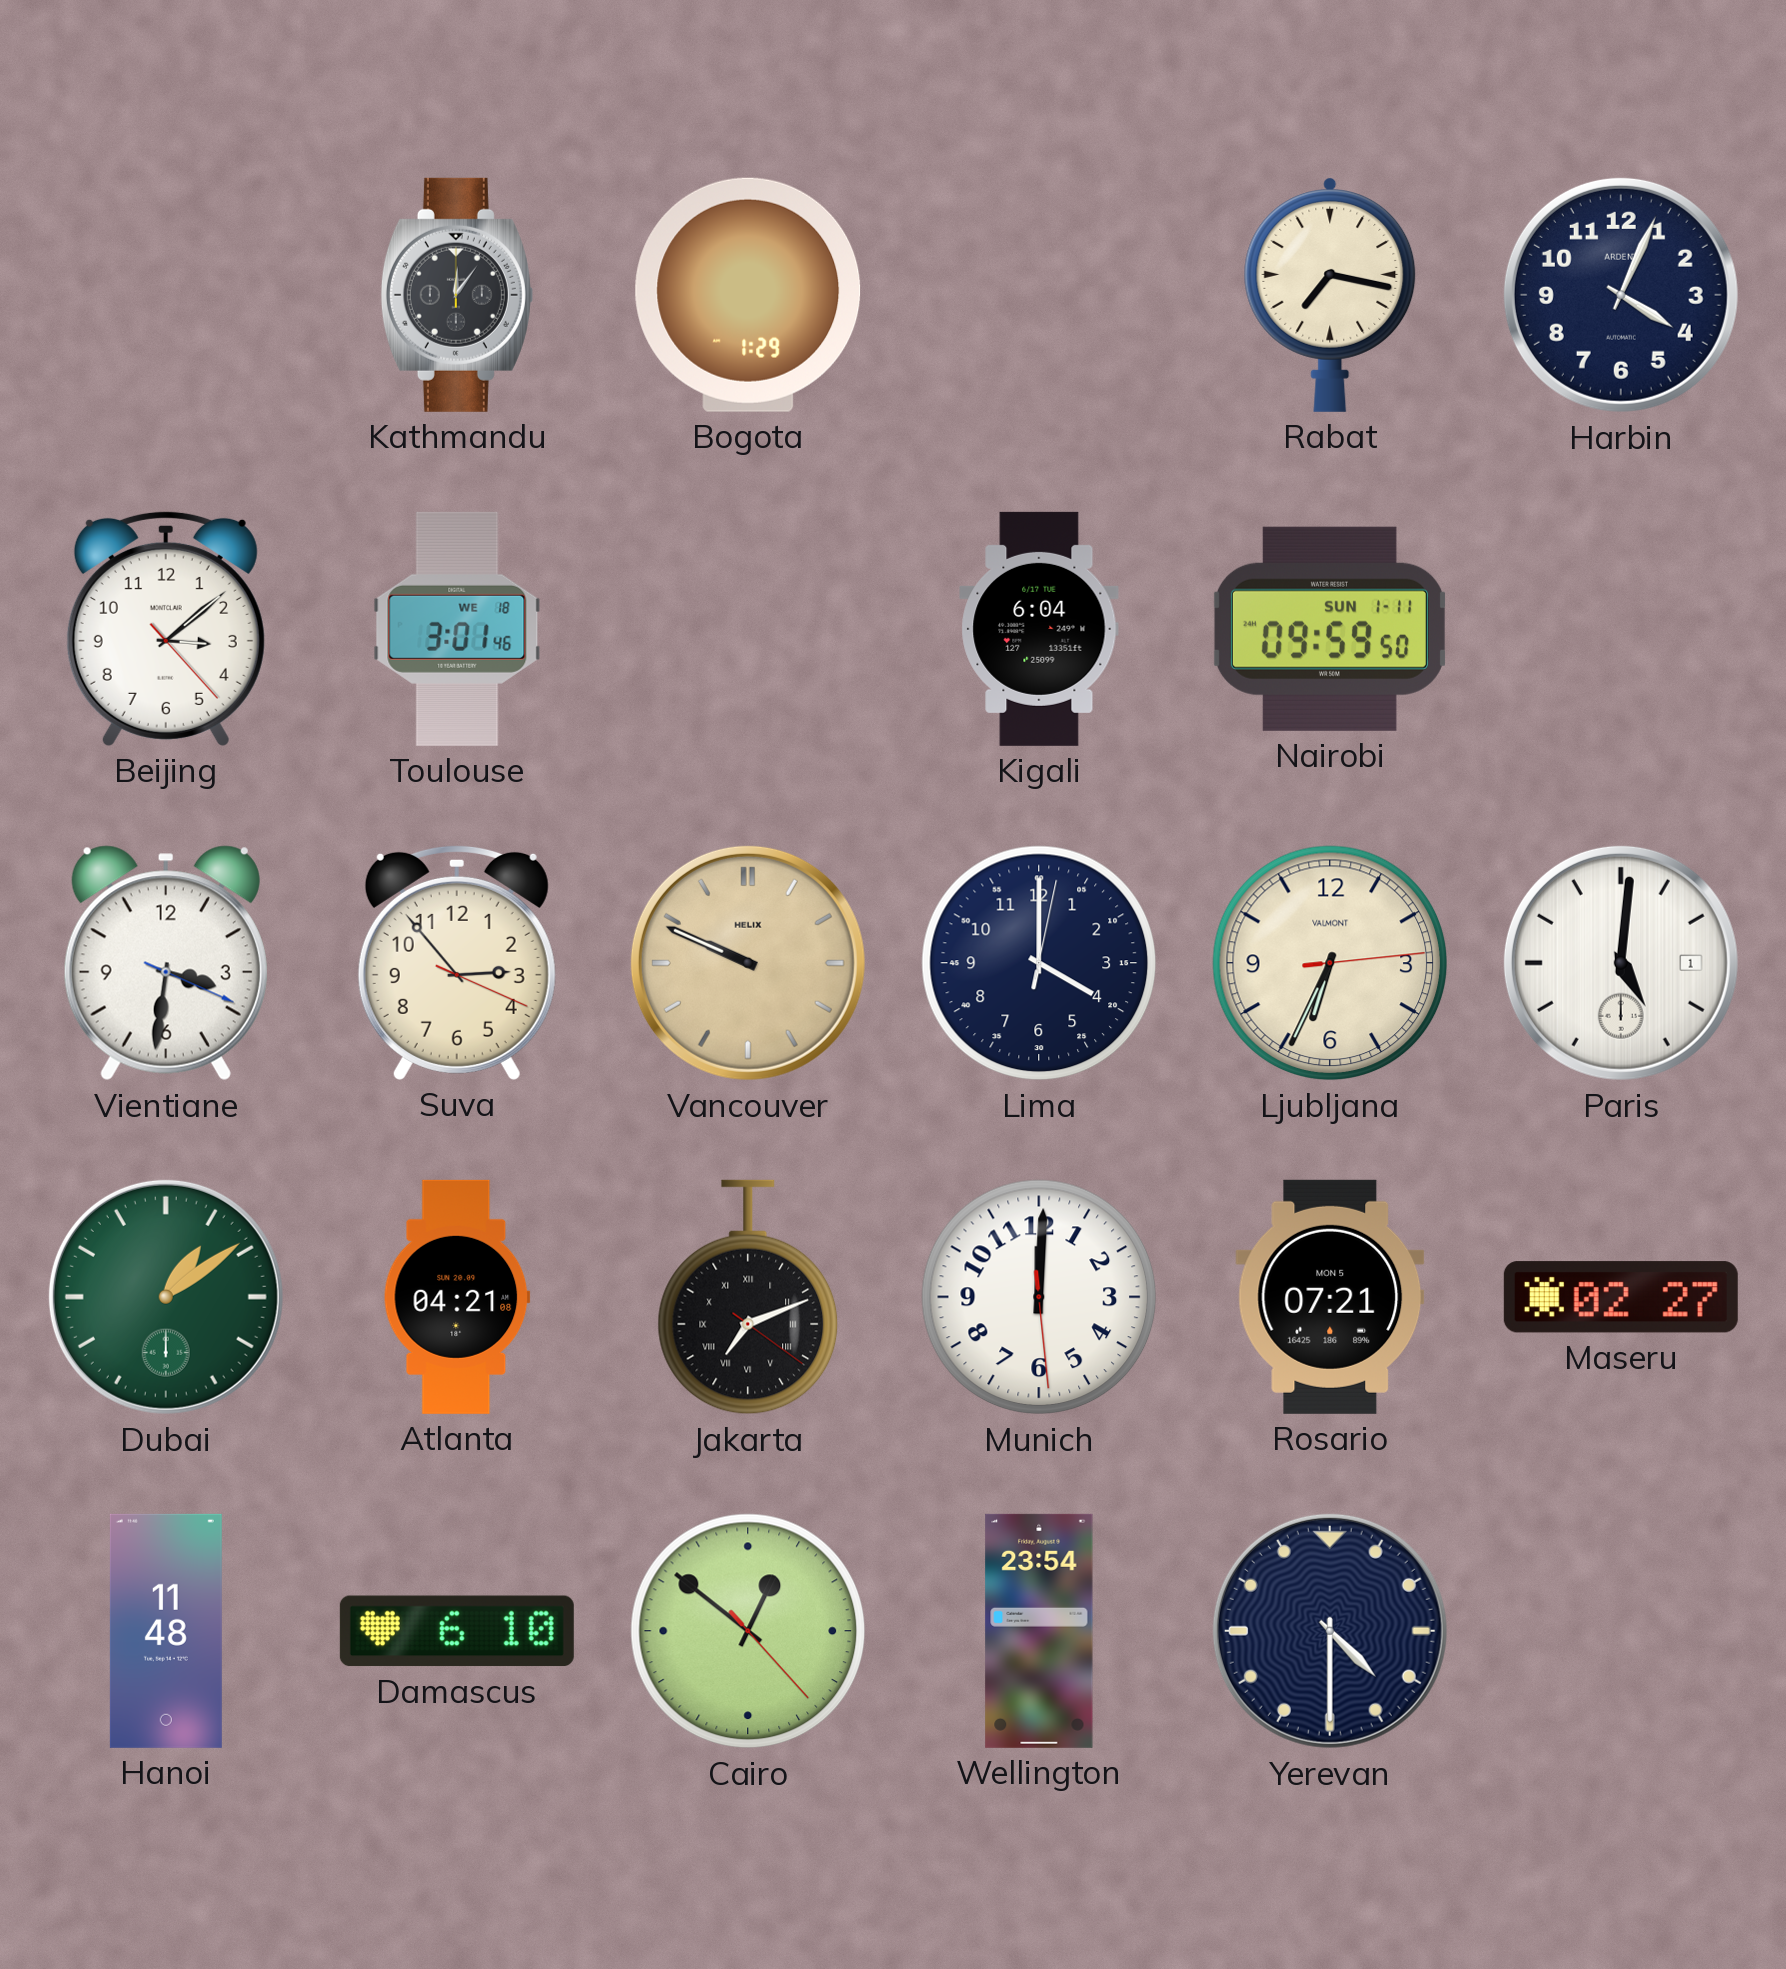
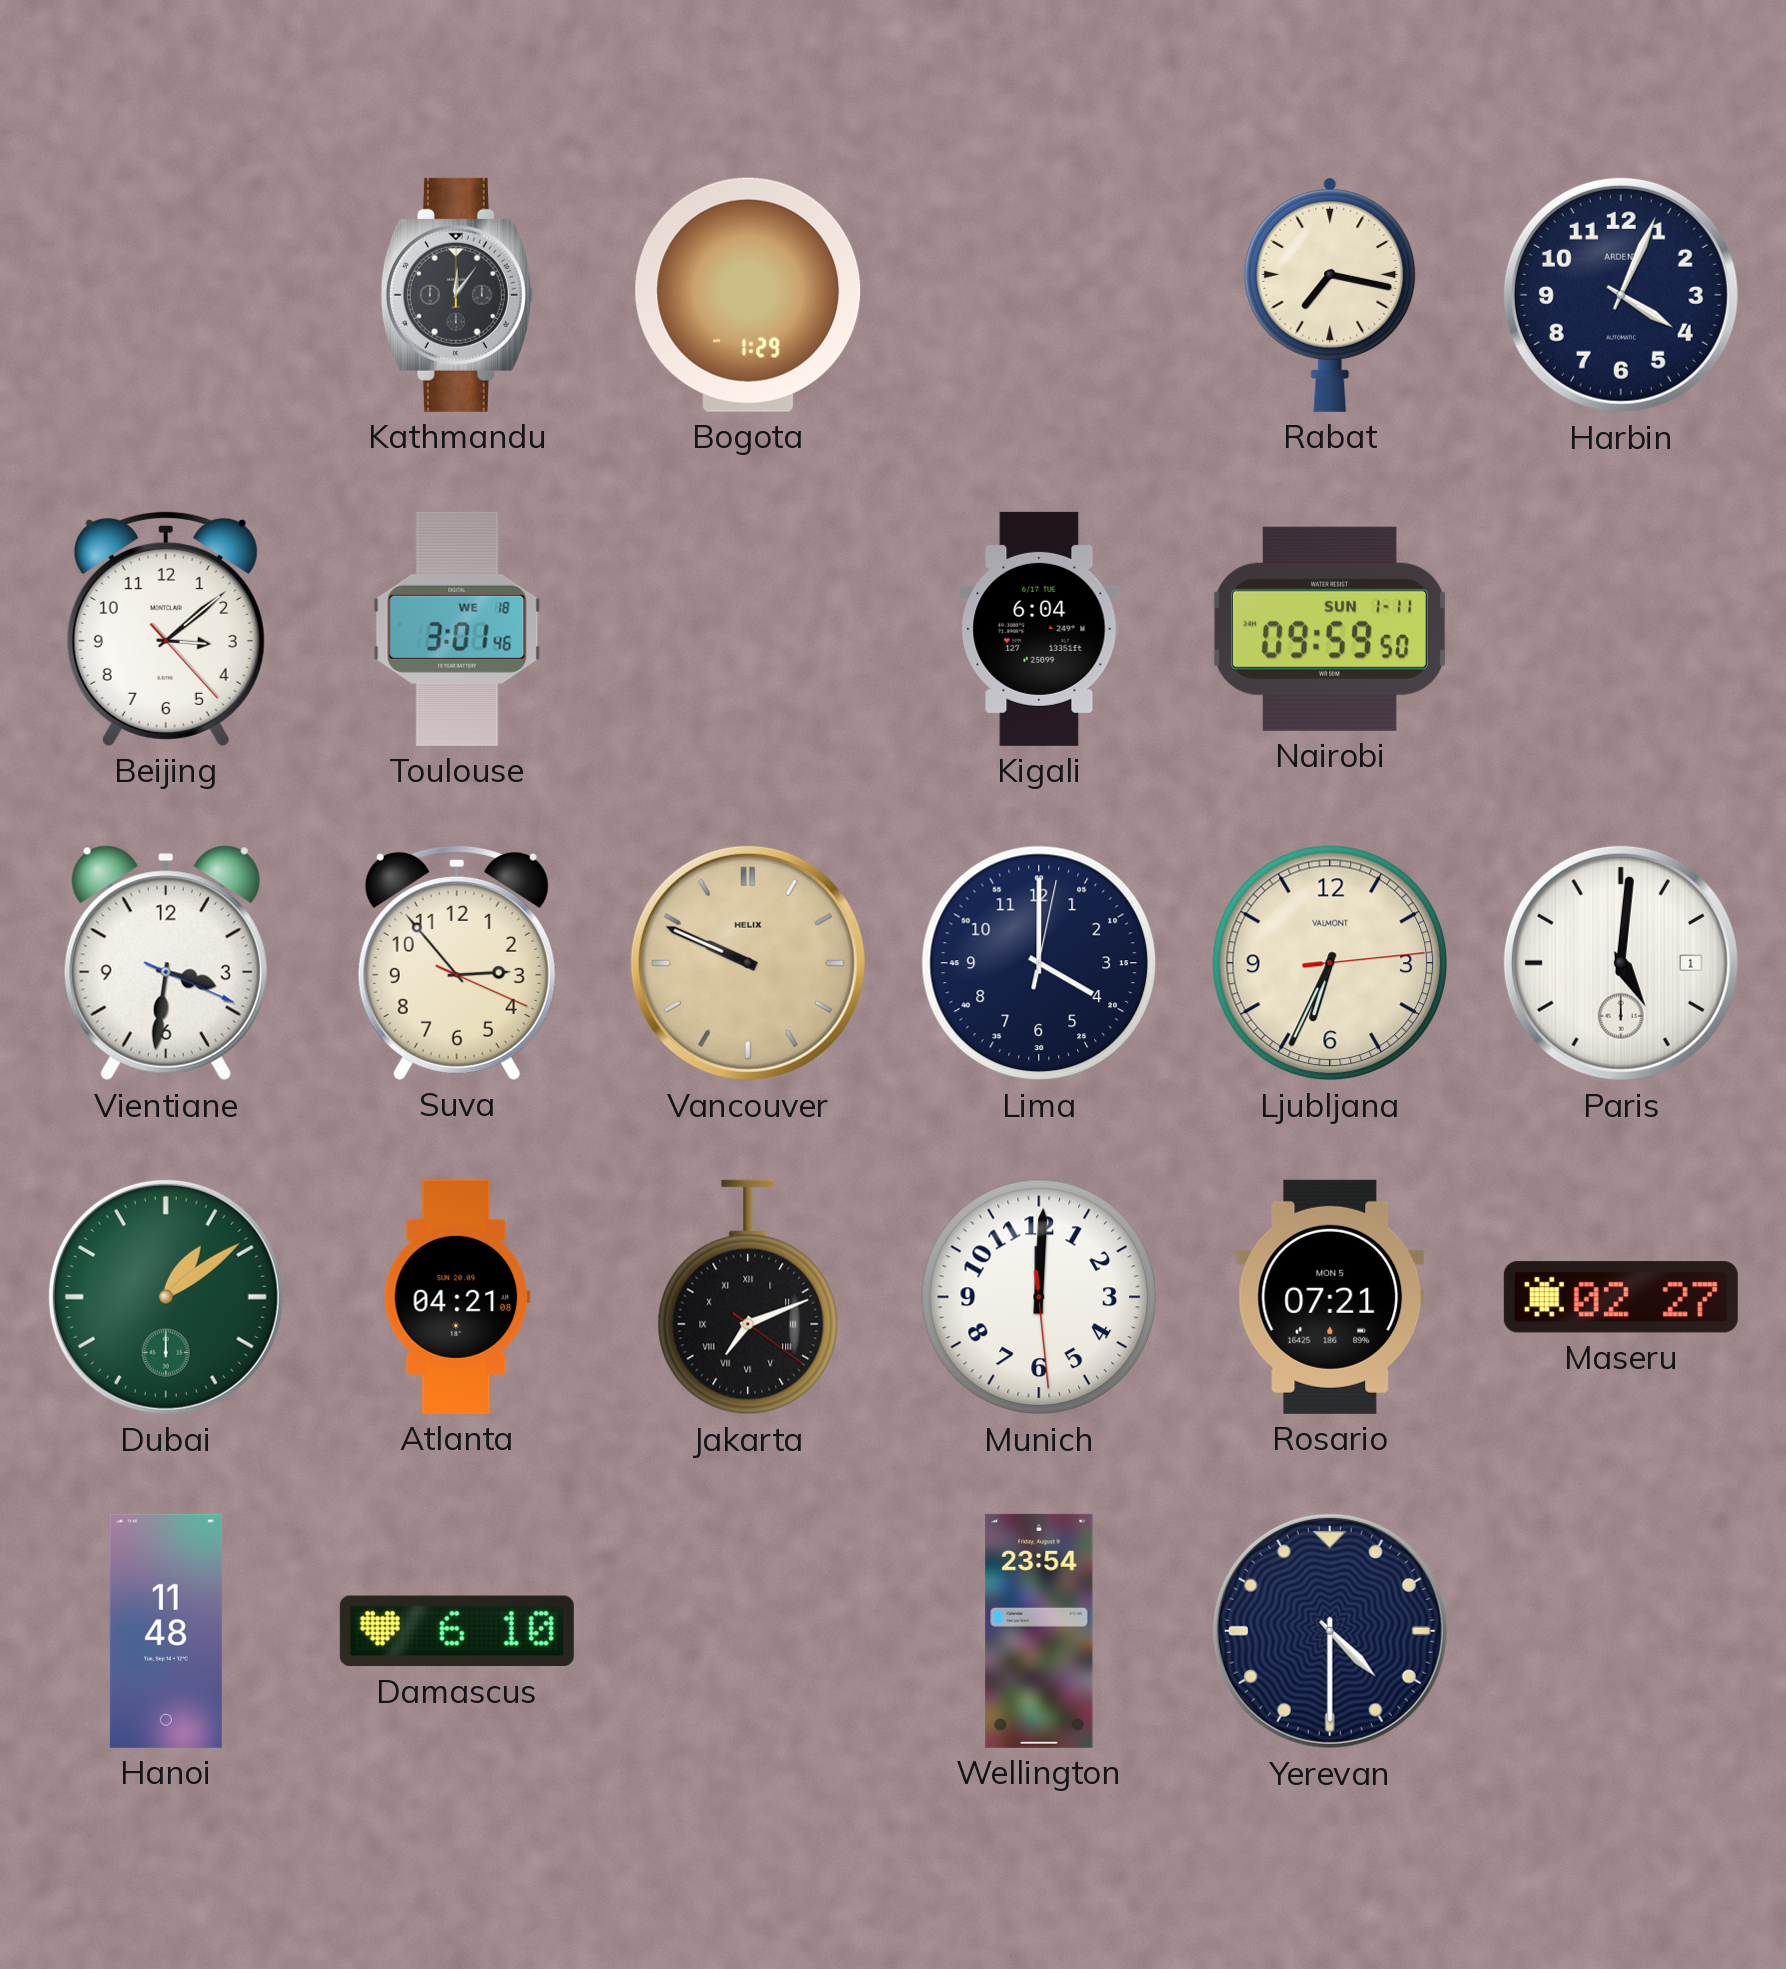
Cairo: 12:51 -> none
